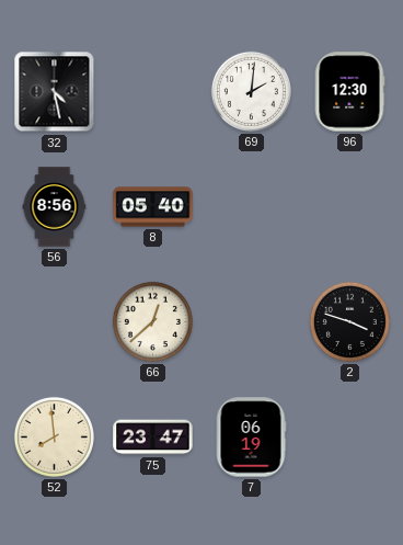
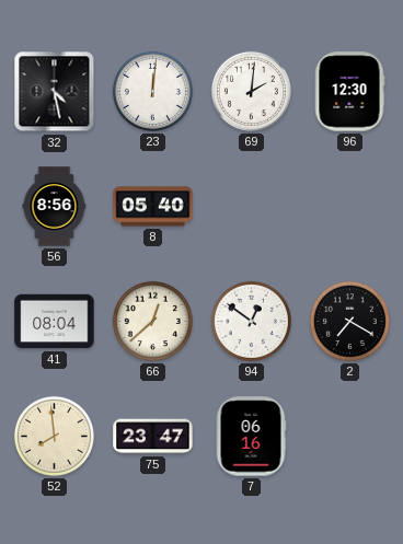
23: none -> 12:01
41: none -> 08:04
94: none -> 12:51
2: 3:48 -> 7:20
7: 06:19 -> 06:16
